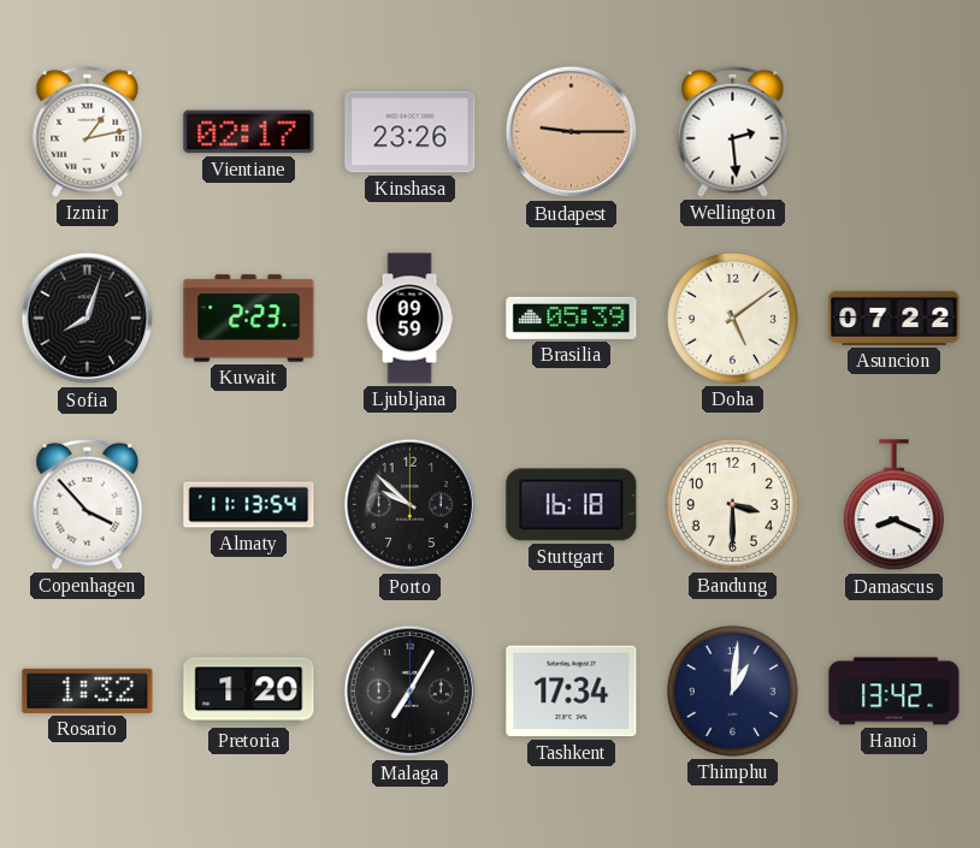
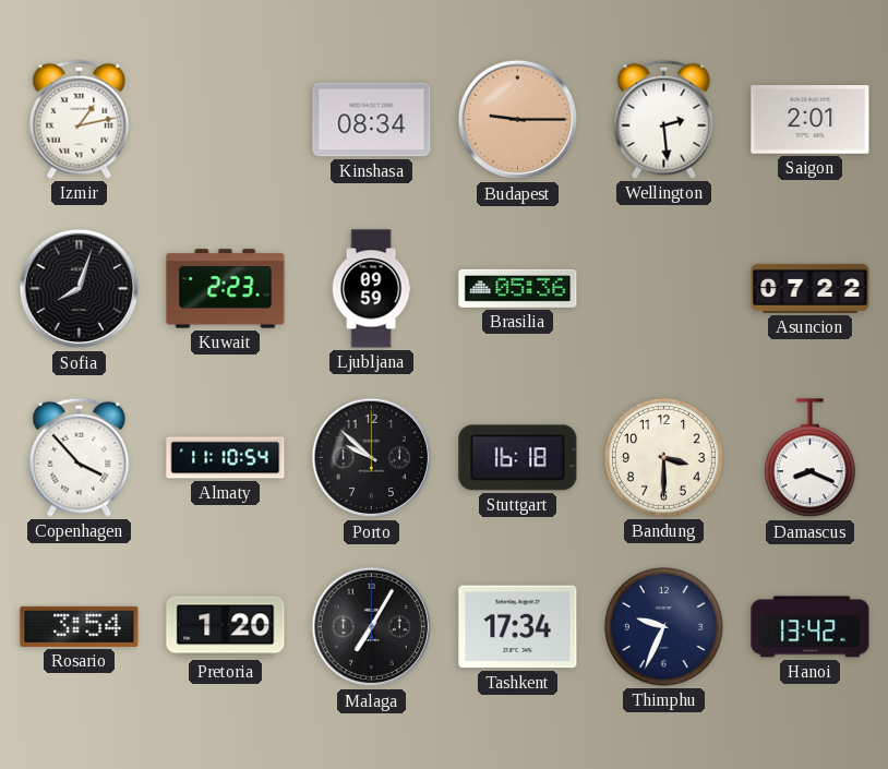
Vientiane: 02:17 -> none
Kinshasa: 23:26 -> 08:34
Saigon: none -> 2:01
Brasilia: 05:39 -> 05:36
Doha: 5:09 -> none
Almaty: 11:13 -> 11:10
Rosario: 1:32 -> 3:54
Thimphu: 1:01 -> 9:34
